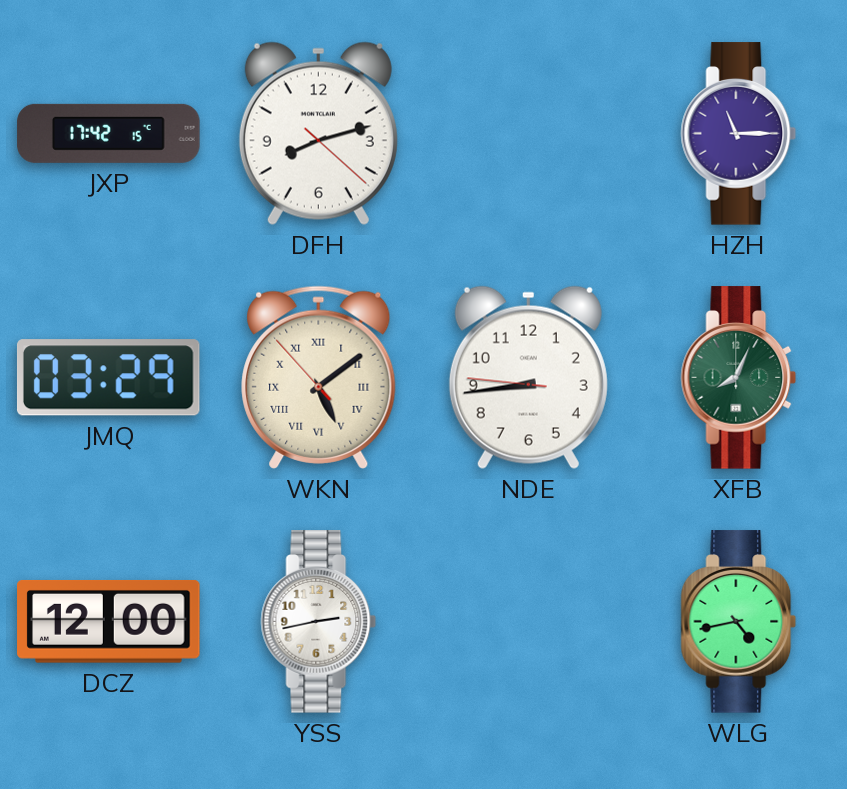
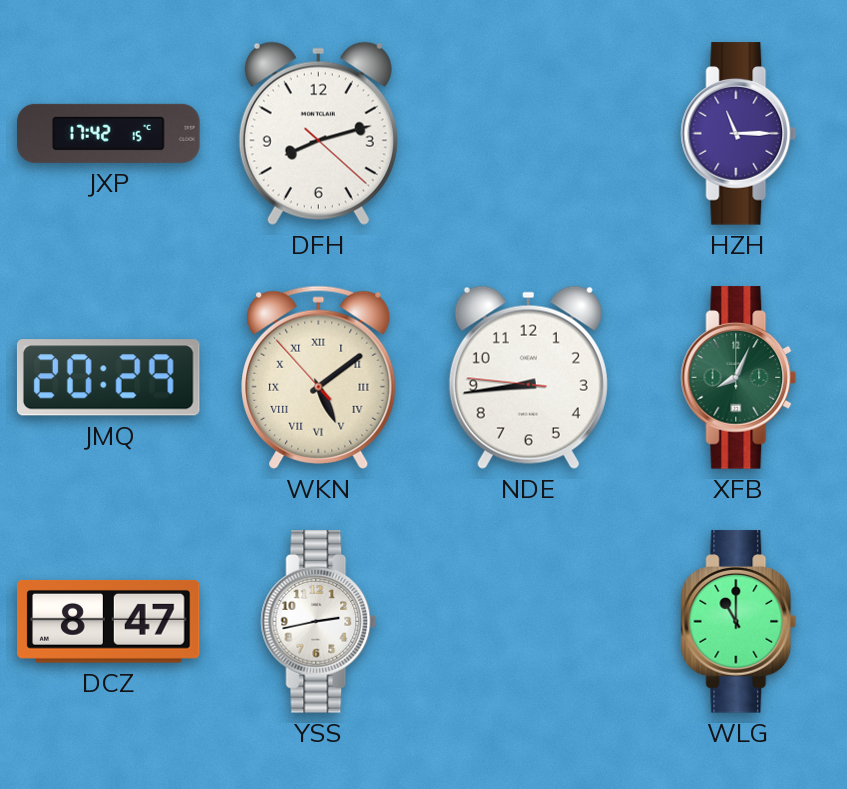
JMQ: 03:29 -> 20:29
DCZ: 12:00 -> 8:47
WLG: 4:43 -> 11:00
